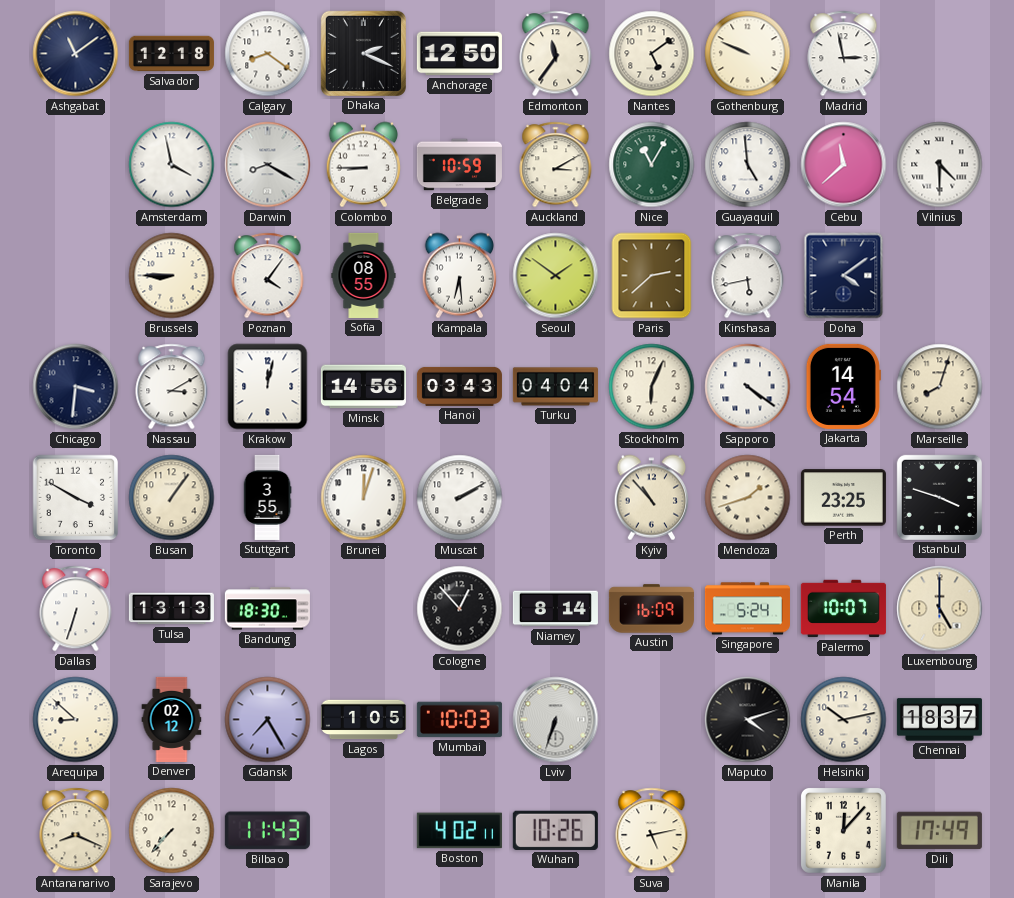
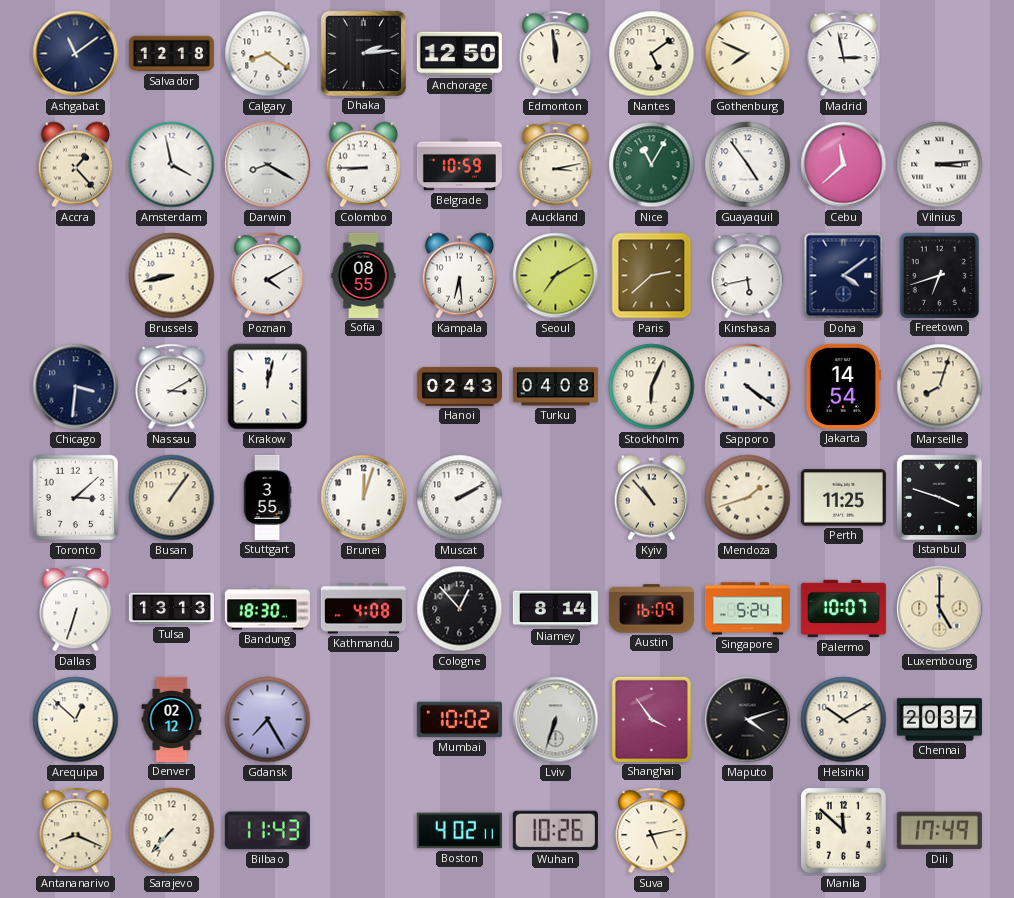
Dhaka: 2:19 -> 2:14
Edmonton: 11:36 -> 11:59
Gothenburg: 9:49 -> 7:49
Accra: none -> 1:23
Auckland: 3:10 -> 3:13
Guayaquil: 4:59 -> 4:54
Vilnius: 4:30 -> 3:14
Brussels: 8:45 -> 8:43
Poznan: 4:06 -> 4:10
Seoul: 1:51 -> 7:10
Freetown: none -> 6:42
Minsk: 14:56 -> none
Hanoi: 03:43 -> 02:43
Turku: 04:04 -> 04:08
Toronto: 3:50 -> 3:08
Perth: 23:25 -> 11:25
Kathmandu: none -> 4:08
Arequipa: 8:52 -> 12:52
Lagos: 1:05 -> none
Mumbai: 10:03 -> 10:02
Shanghai: none -> 3:54
Helsinki: 10:13 -> 10:10
Chennai: 18:37 -> 20:37
Manila: 12:07 -> 11:52
